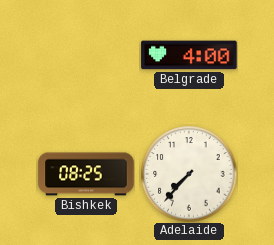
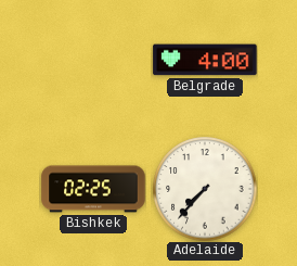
Bishkek: 08:25 -> 02:25
